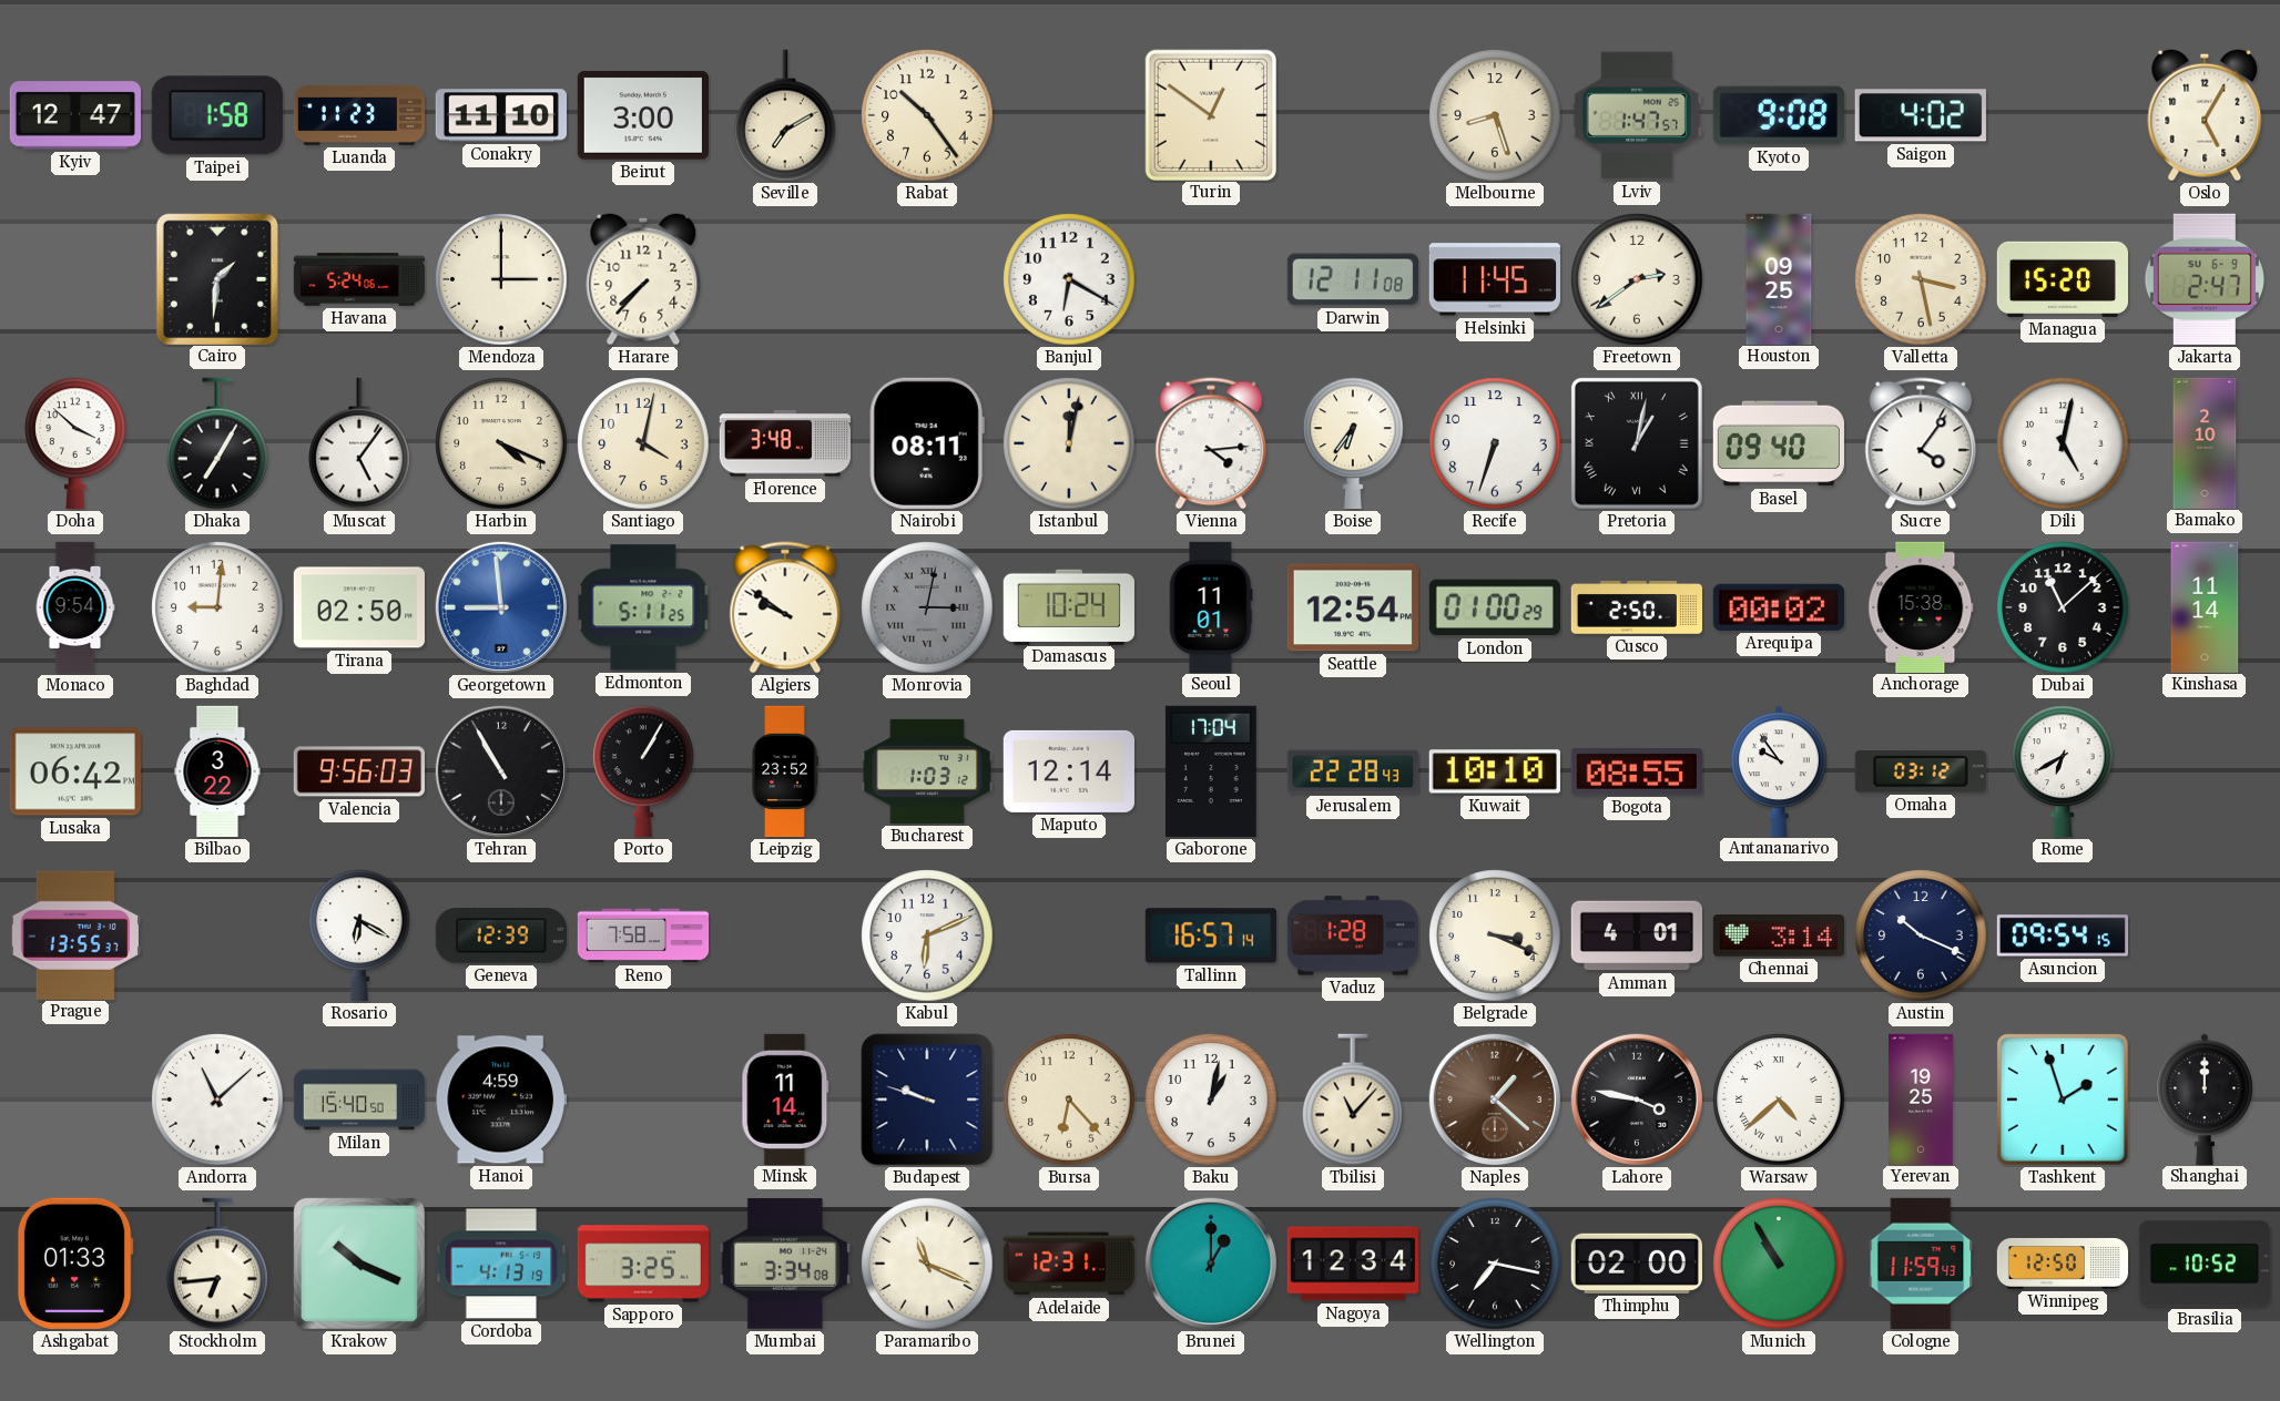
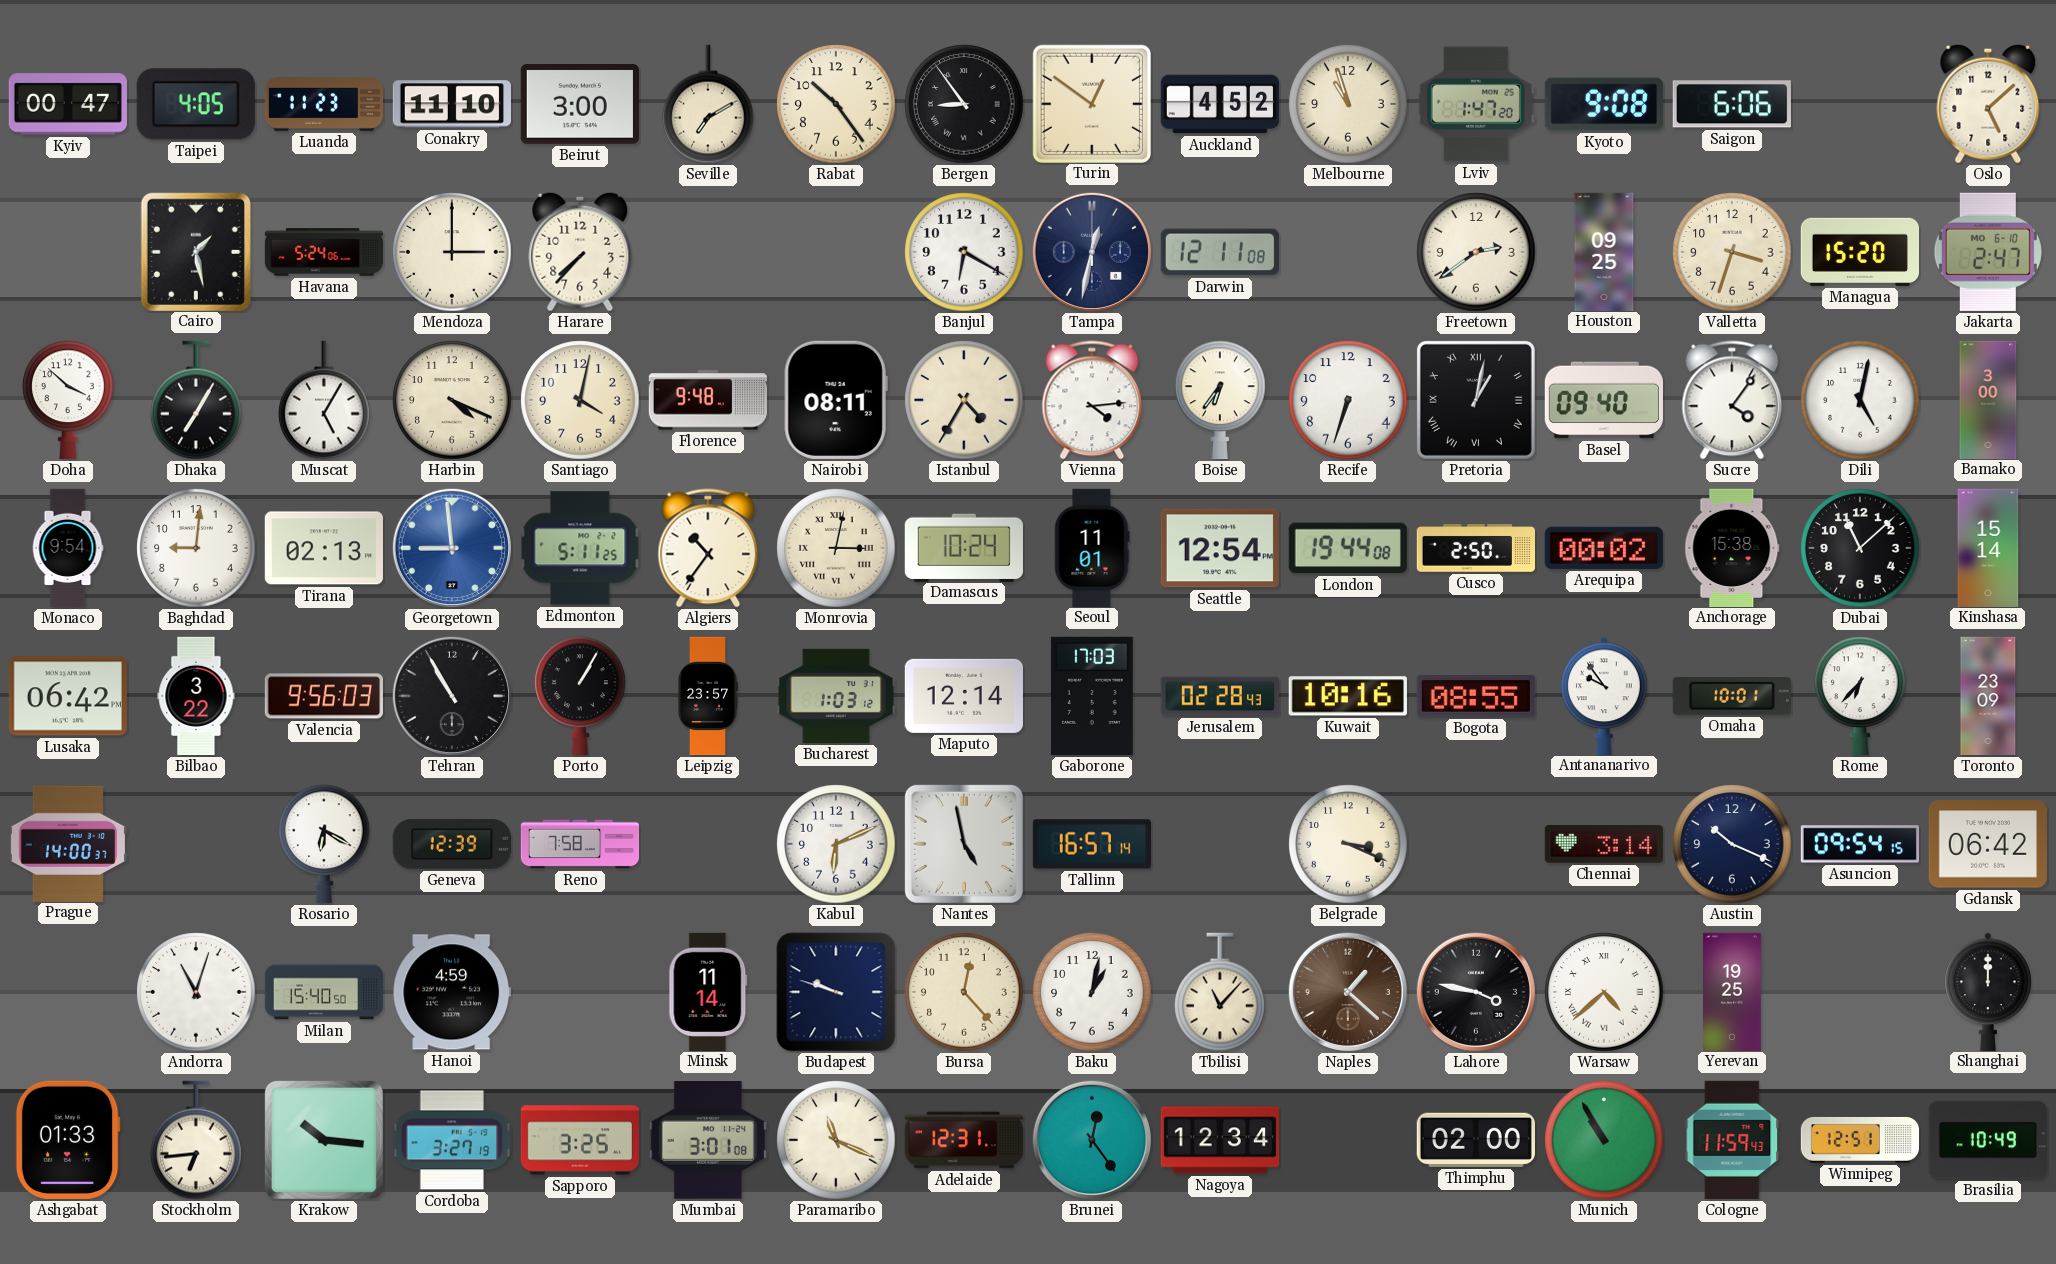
Kyiv: 12:47 -> 00:47
Taipei: 1:58 -> 4:05
Bergen: none -> 8:54
Auckland: none -> 4:52
Melbourne: 8:27 -> 10:57
Lviv: 1:47:57 -> 1:47:20
Saigon: 4:02 -> 6:06
Oslo: 5:05 -> 5:08
Cairo: 1:31 -> 1:28
Tampa: none -> 12:32
Helsinki: 11:45 -> none
Valletta: 3:28 -> 3:33
Jakarta date: SU 6-9 -> MO 6-10
Muscat: 5:06 -> 5:05
Florence: 3:48 -> 9:48
Istanbul: 12:02 -> 4:35
Bamako: 2:10 -> 3:00
Tirana: 02:50 -> 02:13
Algiers: 9:51 -> 10:36
Monrovia dial: grey -> cream
London: 01:00 -> 19:44
Kinshasa: 11:14 -> 15:14
Leipzig: 23:52 -> 23:57
Gaborone: 17:04 -> 17:03
Jerusalem: 22:28 -> 02:28
Kuwait: 10:10 -> 10:16
Omaha: 03:12 -> 10:01
Rome: 6:40 -> 6:37
Toronto: none -> 23:09
Prague: 13:55 -> 14:00
Nantes: none -> 4:58
Vaduz: 1:28 -> none
Amman: 4:01 -> none
Gdansk: none -> 06:42
Andorra: 11:08 -> 11:03
Bursa: 6:23 -> 12:23
Tashkent: 1:57 -> none
Krakow: 10:19 -> 10:16
Cordoba: 4:13 -> 3:27
Mumbai: 3:34 -> 3:01
Brunei: 1:00 -> 12:24
Wellington: 7:17 -> none
Winnipeg: 12:50 -> 12:51
Brasilia: 10:52 -> 10:49
